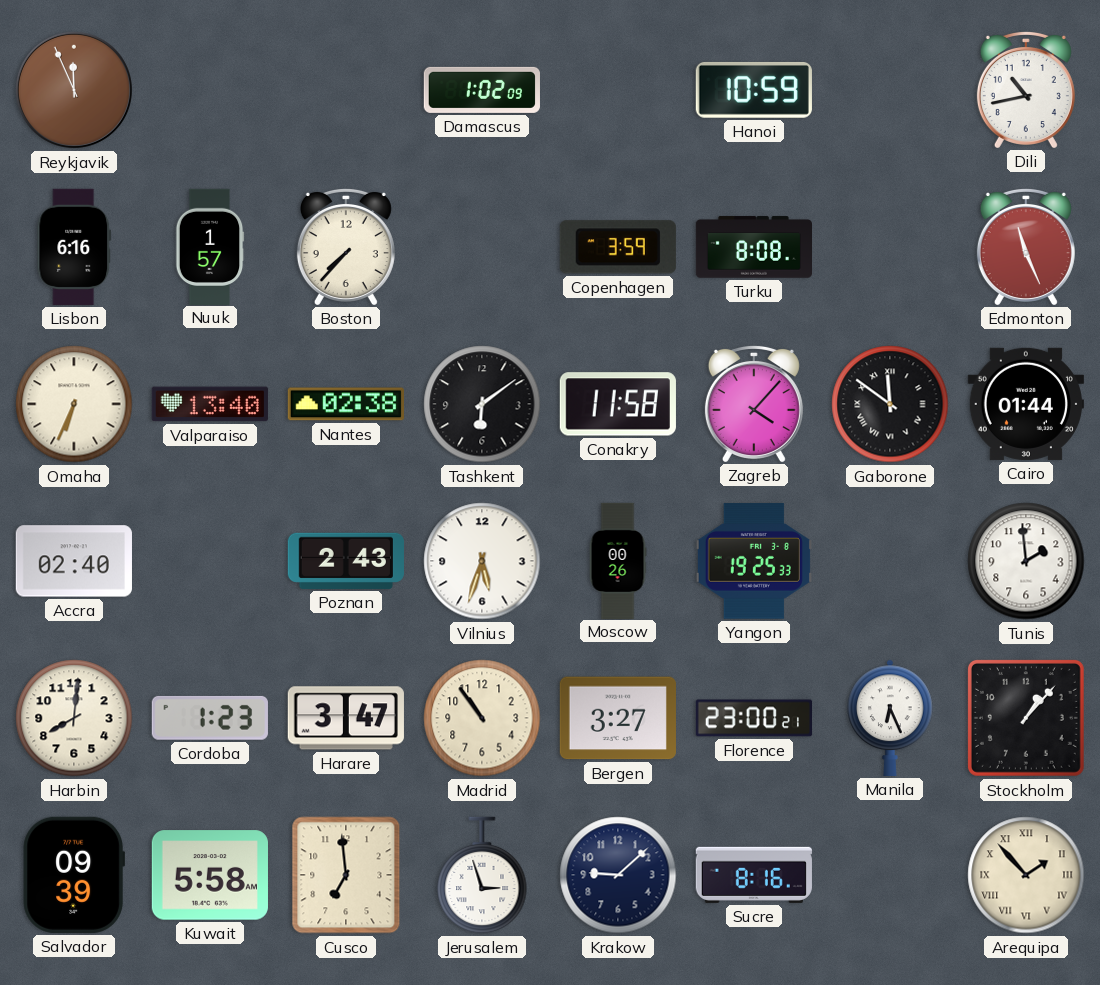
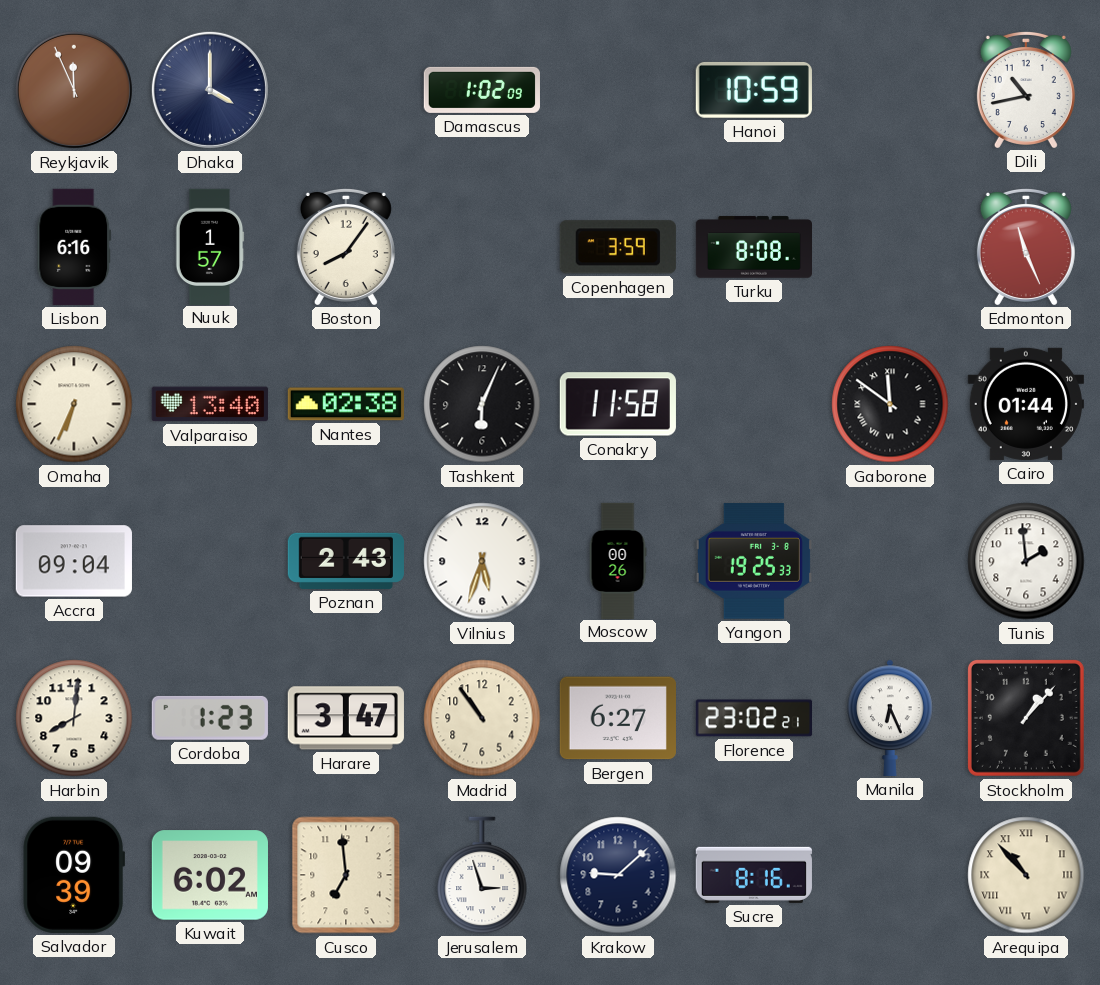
Dhaka: none -> 4:00
Boston: 7:37 -> 8:06
Tashkent: 6:09 -> 6:04
Zagreb: 4:07 -> none
Accra: 02:40 -> 09:04
Bergen: 3:27 -> 6:27
Florence: 23:00 -> 23:02
Kuwait: 5:58 -> 6:02
Arequipa: 1:53 -> 10:53
